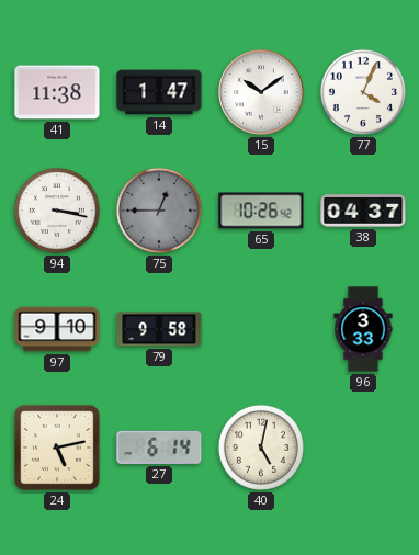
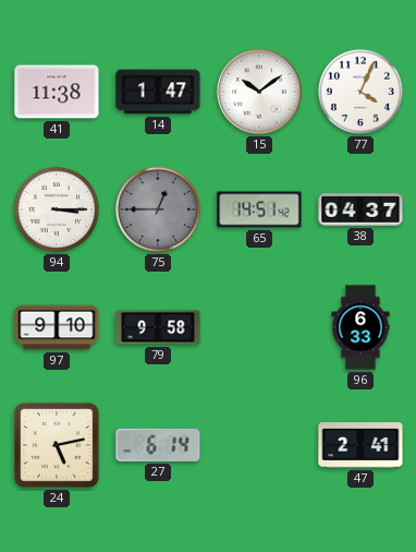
94: 3:17 -> 3:15
65: 10:26 -> 14:51
96: 3:33 -> 6:33
40: 5:02 -> none
47: none -> 2:41
